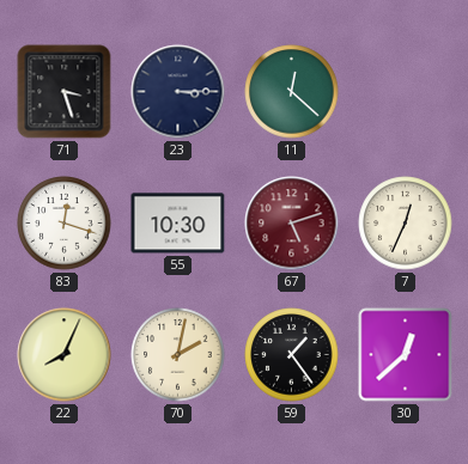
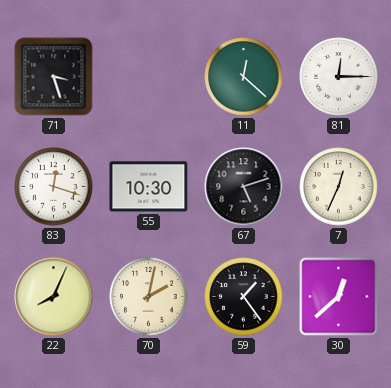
23: 3:15 -> none
81: none -> 12:15
67 dial: burgundy -> black
